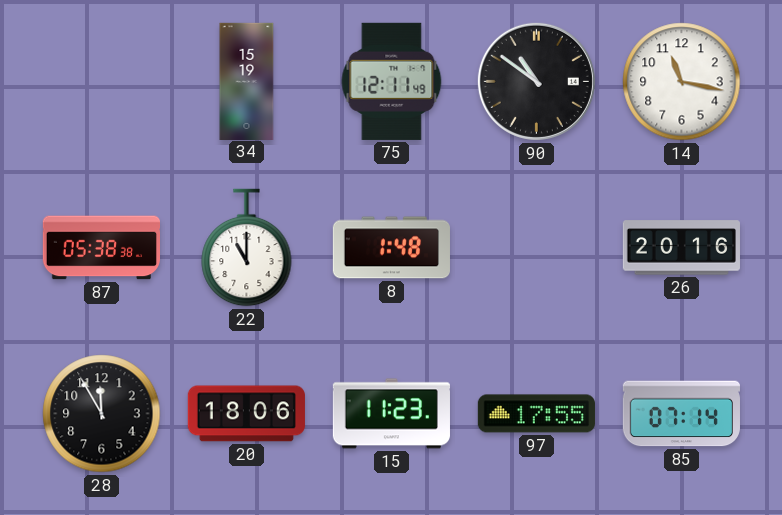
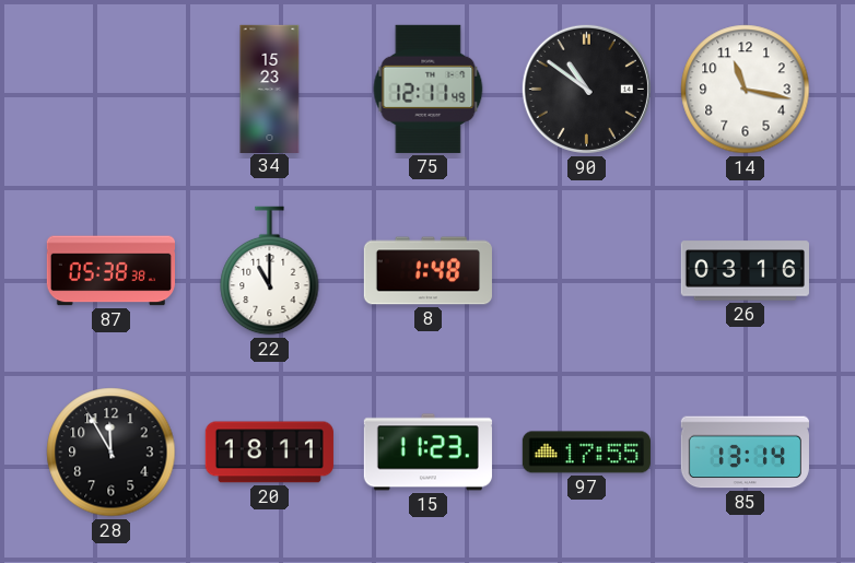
34: 15:19 -> 15:23
26: 20:16 -> 03:16
20: 18:06 -> 18:11
85: 07:14 -> 13:14
